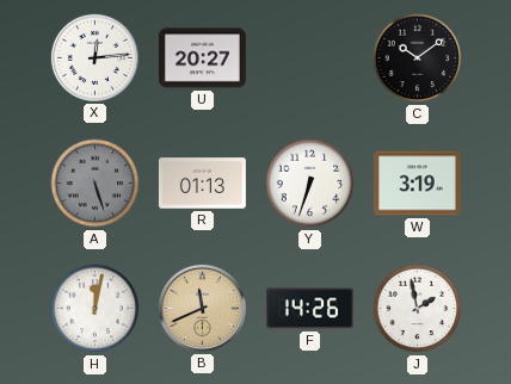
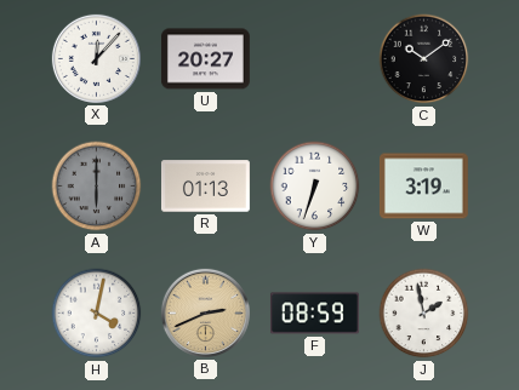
X: 12:14 -> 12:07
A: 5:27 -> 6:00
H: 12:02 -> 4:02
B: 11:41 -> 2:41
F: 14:26 -> 08:59
